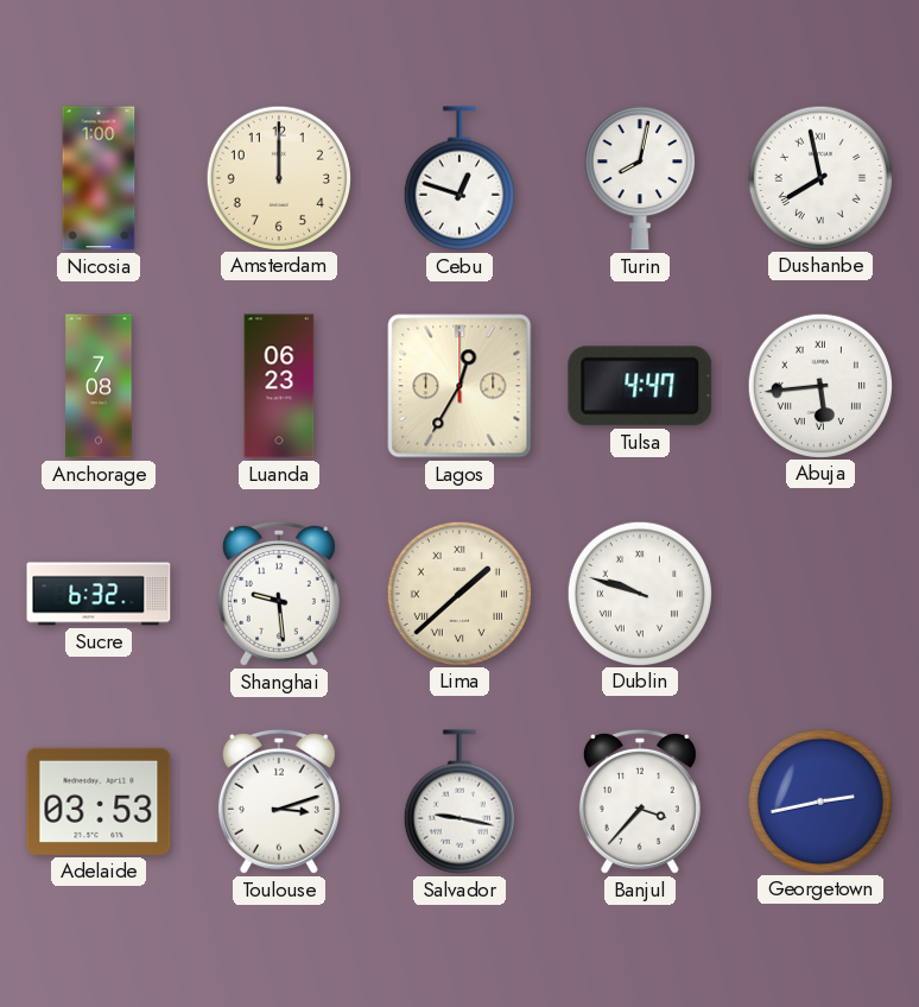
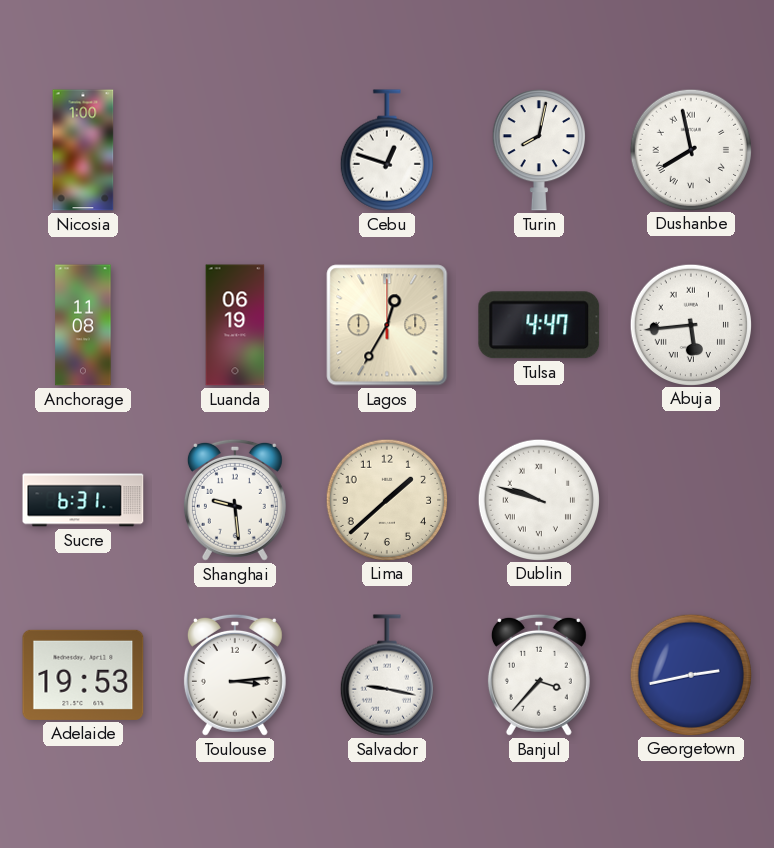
Amsterdam: 12:00 -> none
Anchorage: 7:08 -> 11:08
Luanda: 06:23 -> 06:19
Sucre: 6:32 -> 6:31
Lima numerals: Roman -> Arabic
Adelaide: 03:53 -> 19:53
Toulouse: 3:12 -> 3:14
